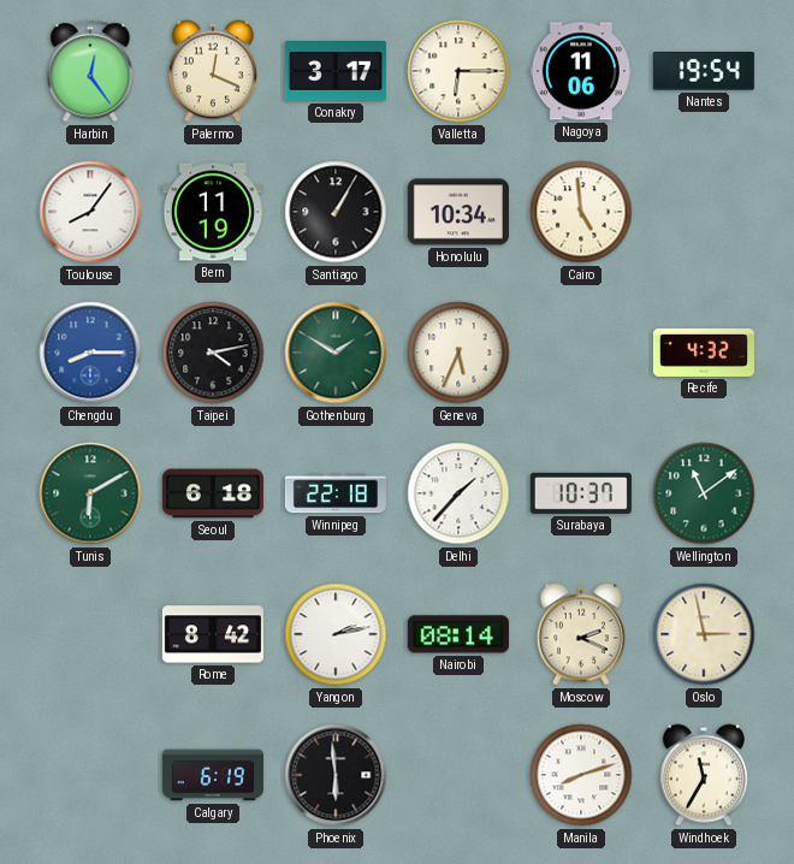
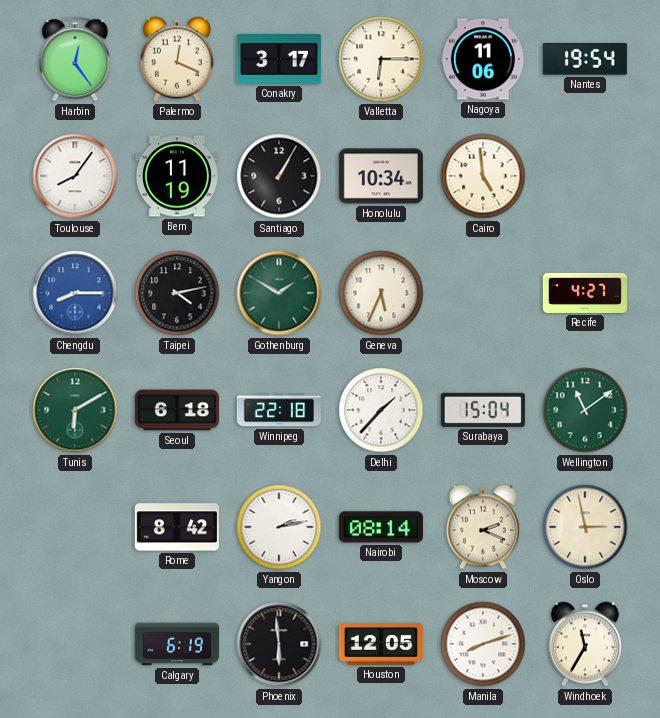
Recife: 4:32 -> 4:27
Surabaya: 10:37 -> 15:04
Houston: none -> 12:05
